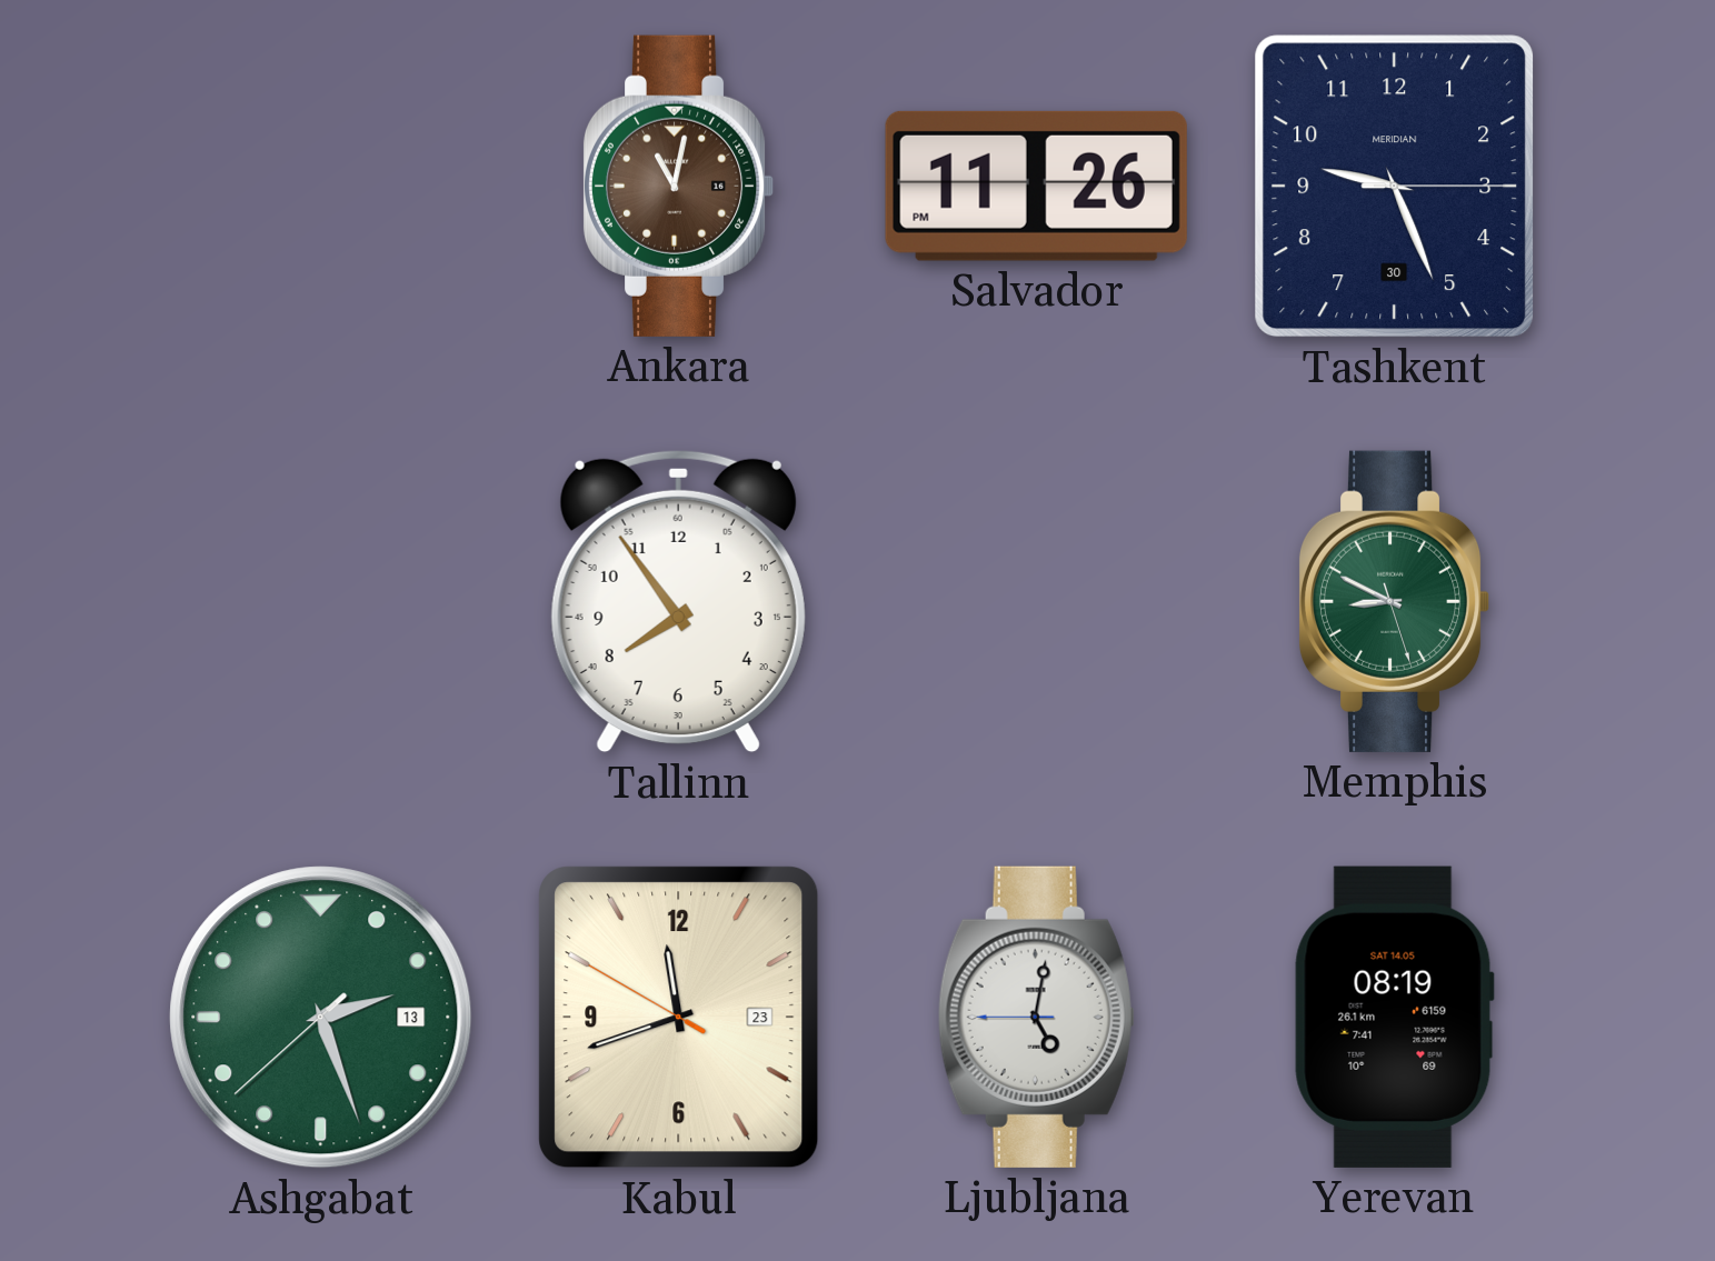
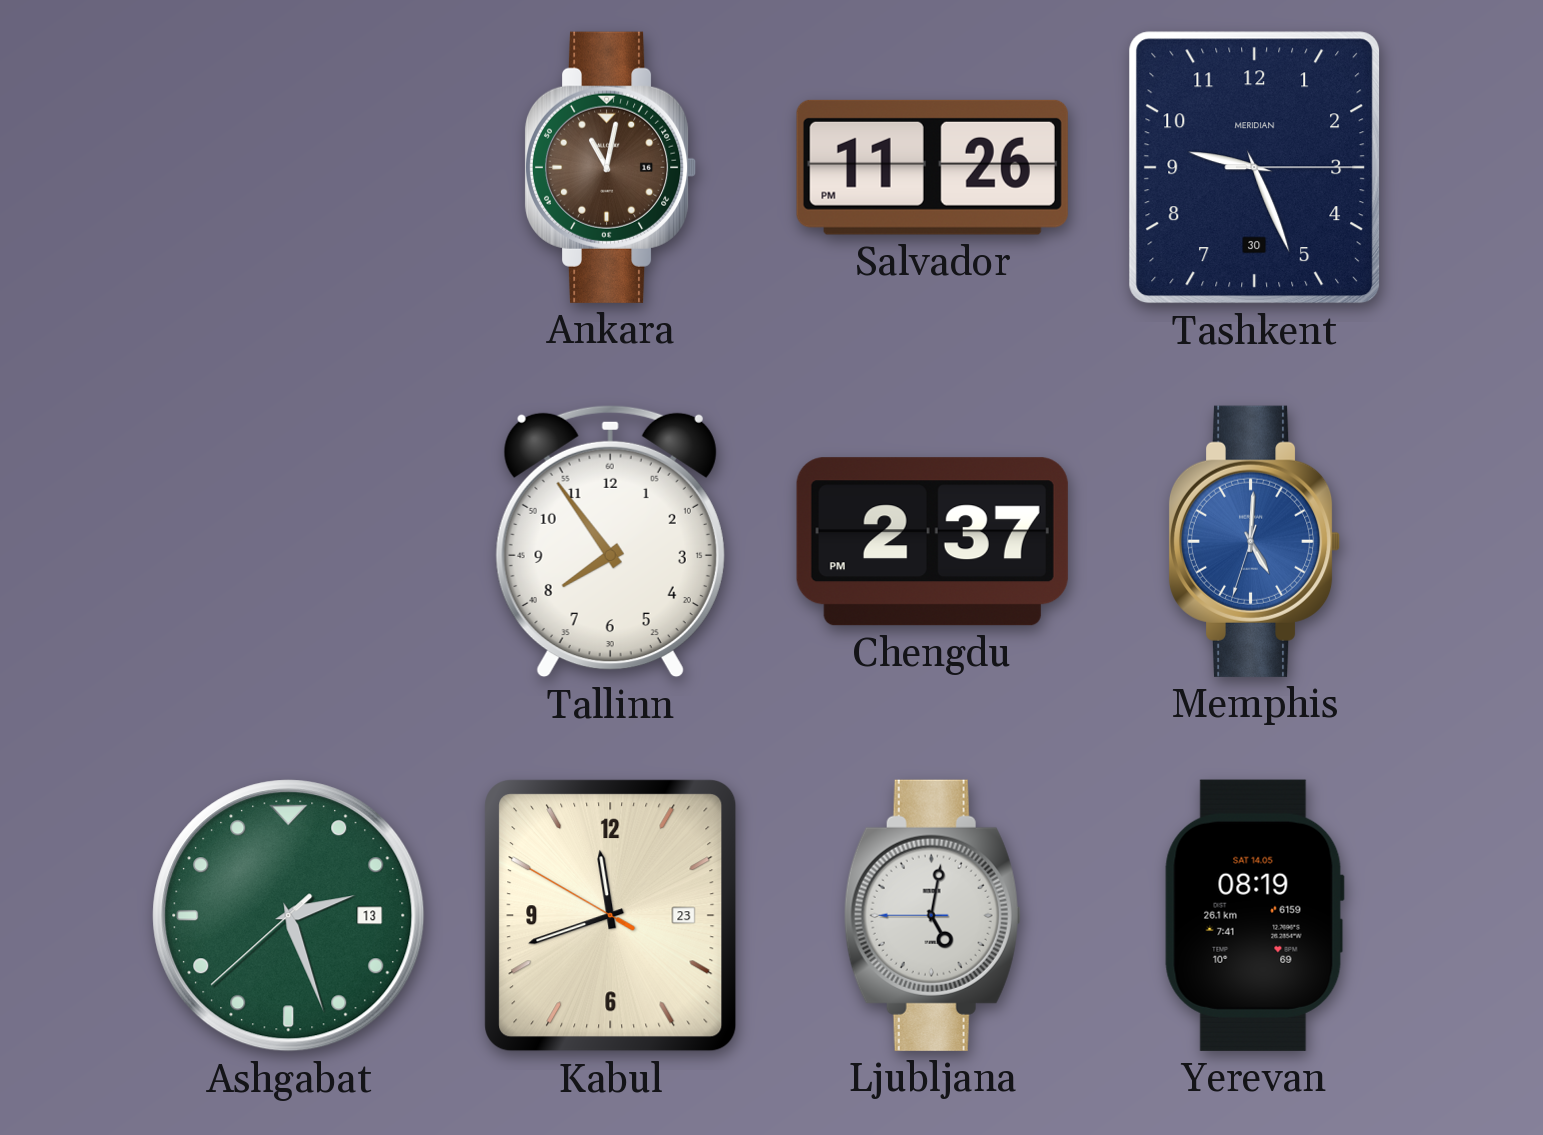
Chengdu: none -> 2:37
Memphis: 8:49 -> 5:00
Memphis dial: green -> blue
